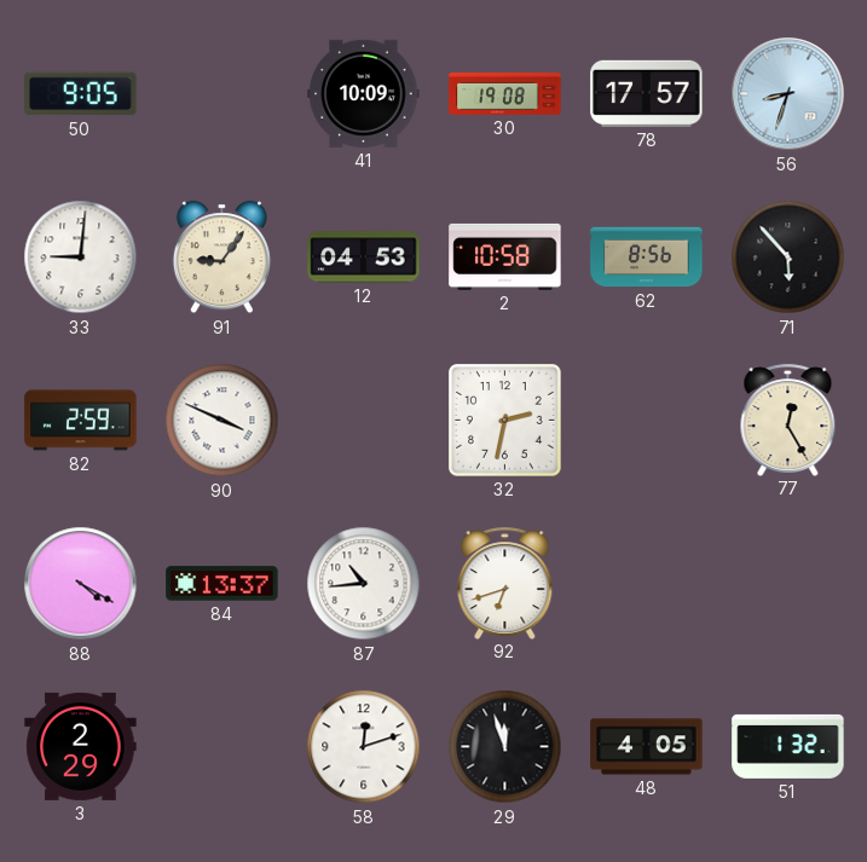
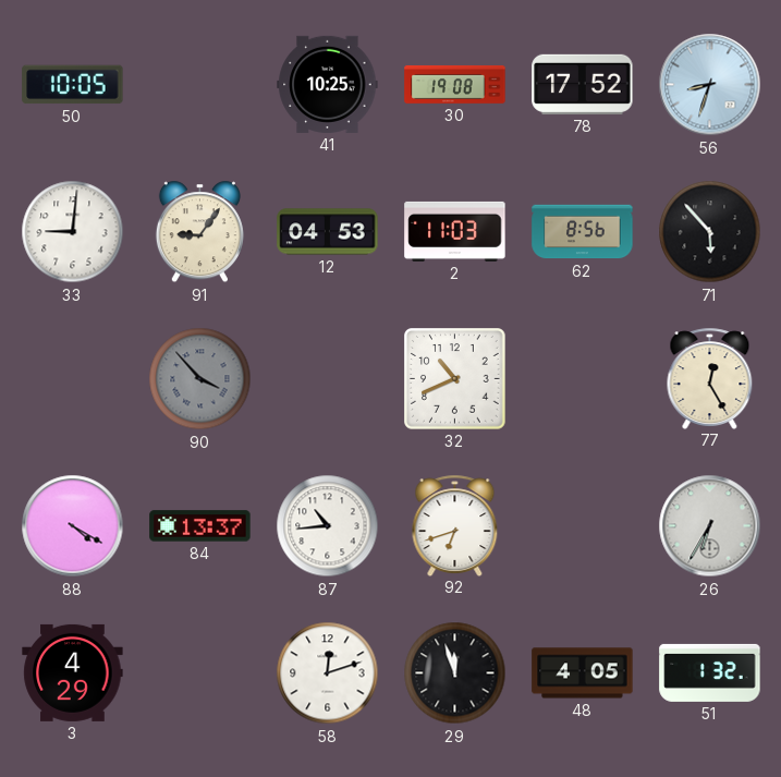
50: 9:05 -> 10:05
41: 10:09 -> 10:25
78: 17:57 -> 17:52
2: 10:58 -> 11:03
82: 2:59 -> none
90: 3:49 -> 3:53
90 dial: white -> grey
32: 2:32 -> 10:41
26: none -> 6:35
3: 2:29 -> 4:29
